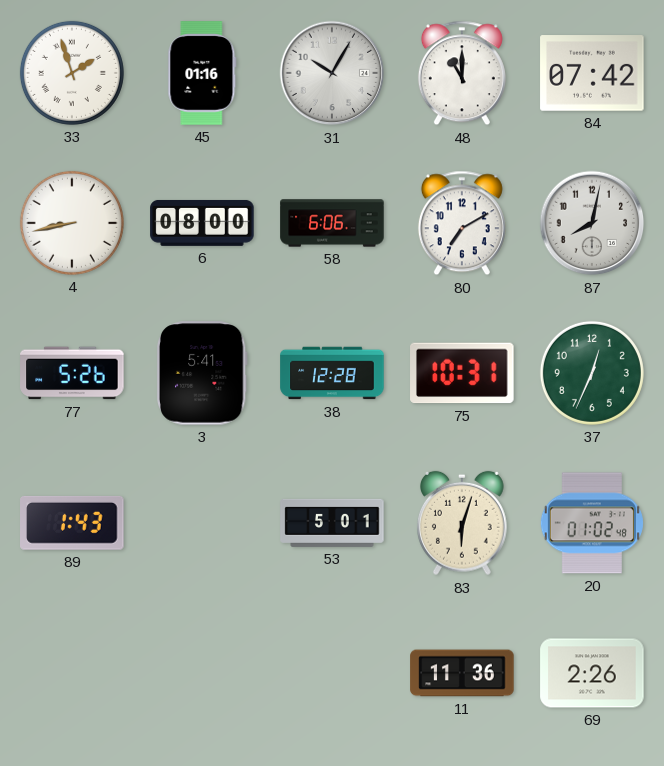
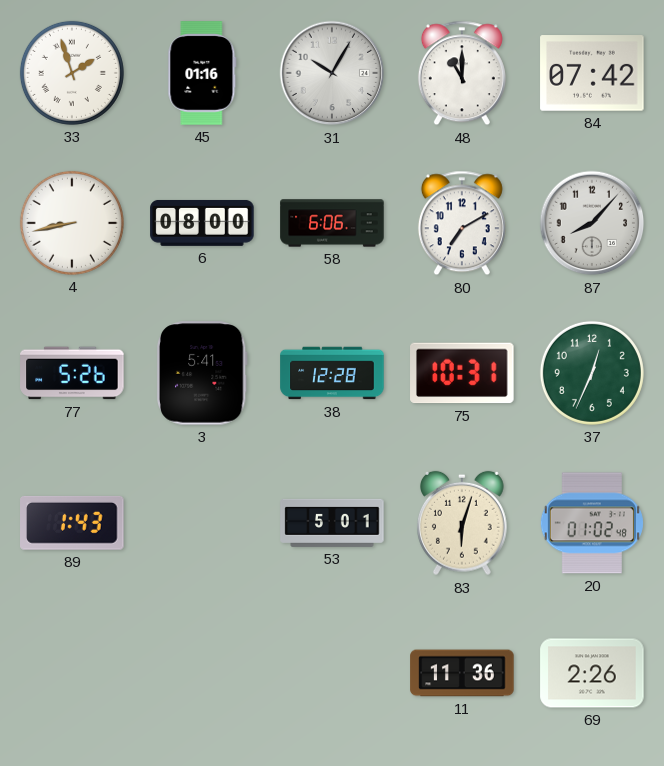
87: 8:02 -> 8:07
